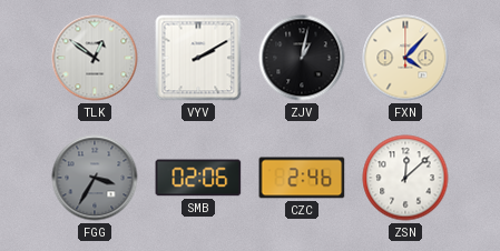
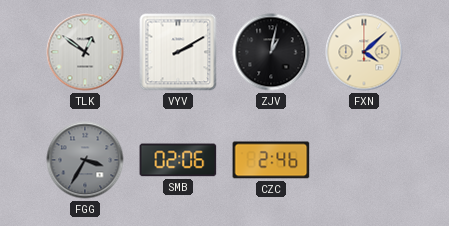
FXN: 4:07 -> 4:08
ZSN: 12:08 -> none
